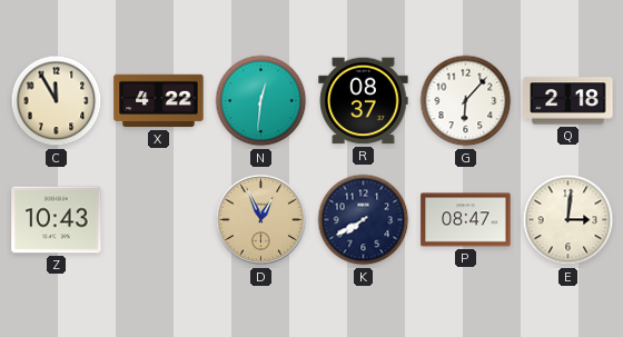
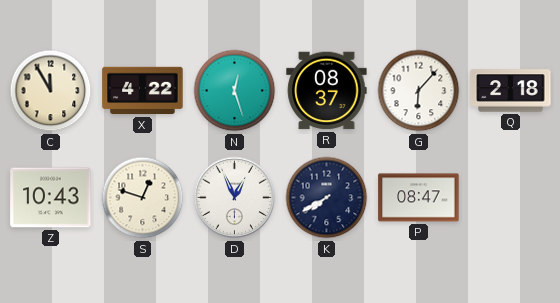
N: 12:31 -> 12:27
S: none -> 12:48
D dial: champagne -> white
E: 3:01 -> none
